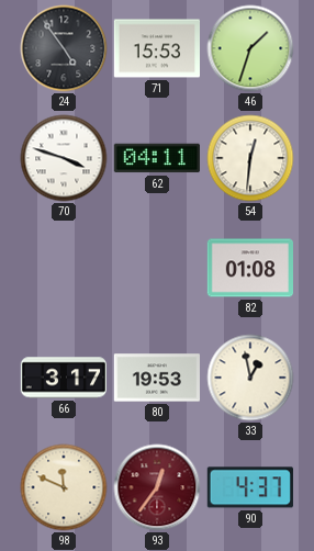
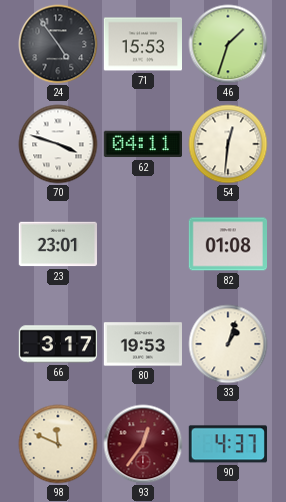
23: none -> 23:01
33: 12:58 -> 1:03
